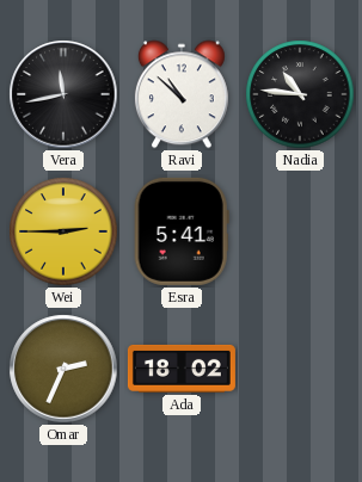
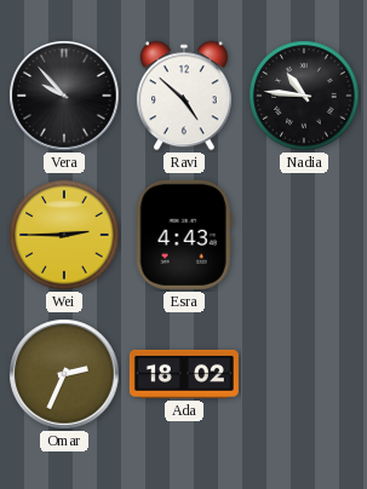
Vera: 11:43 -> 9:53
Ravi: 10:52 -> 4:52
Esra: 5:41 -> 4:43
